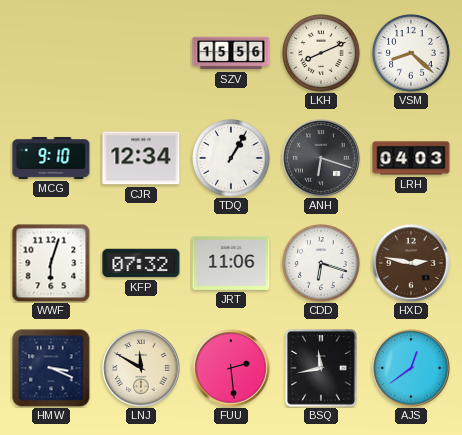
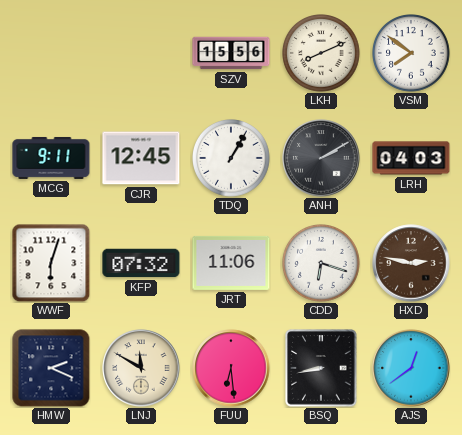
VSM: 8:22 -> 7:51
MCG: 9:10 -> 9:11
CJR: 12:34 -> 12:45
ANH: 6:18 -> 2:10
HMW: 3:19 -> 2:19
FUU: 2:29 -> 6:29
BSQ: 11:43 -> 8:43
